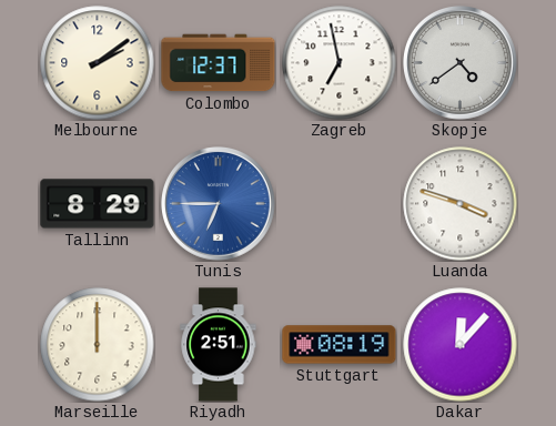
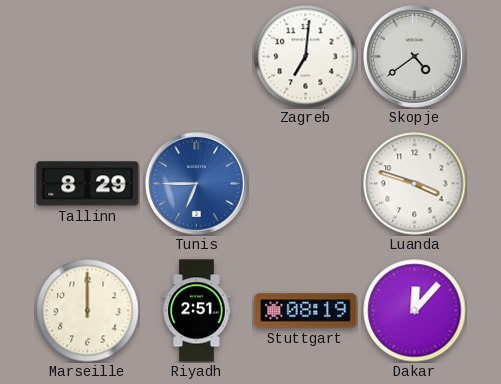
Melbourne: 2:09 -> none
Colombo: 12:37 -> none
Zagreb: 6:58 -> 7:01
